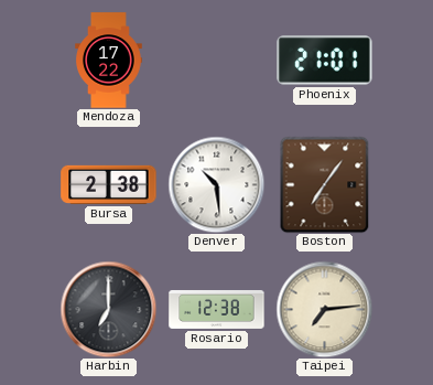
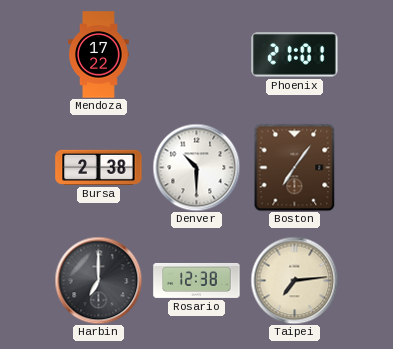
Denver: 10:29 -> 10:30
